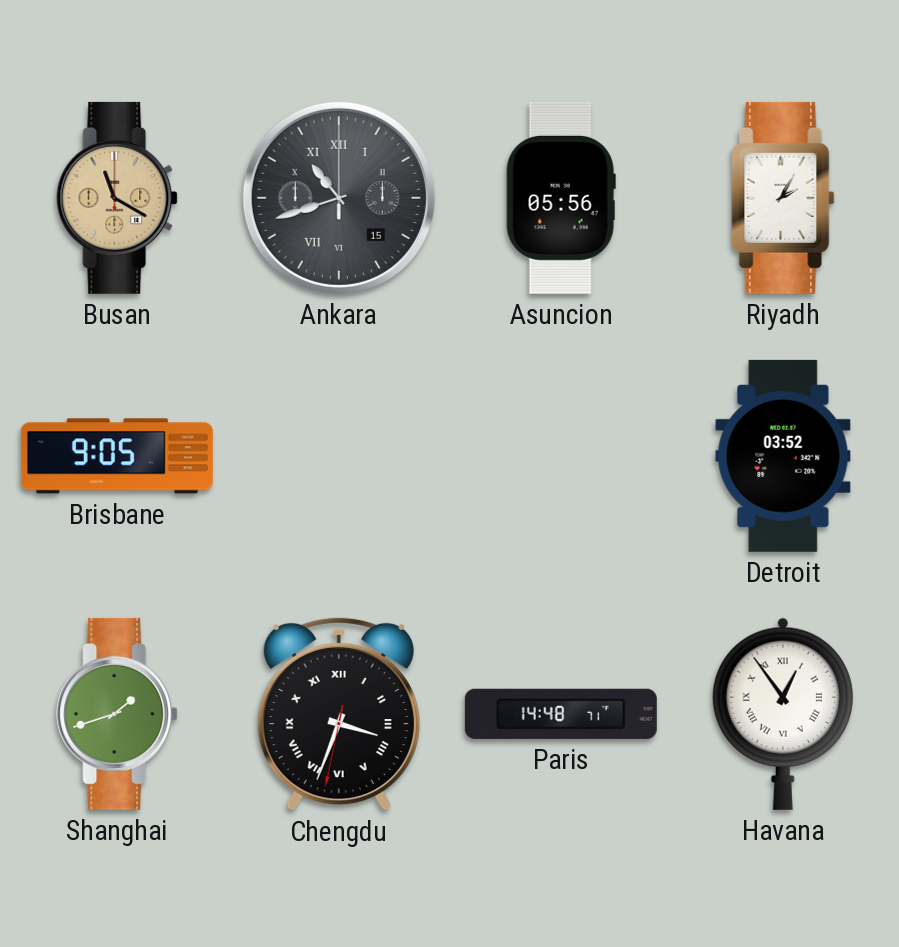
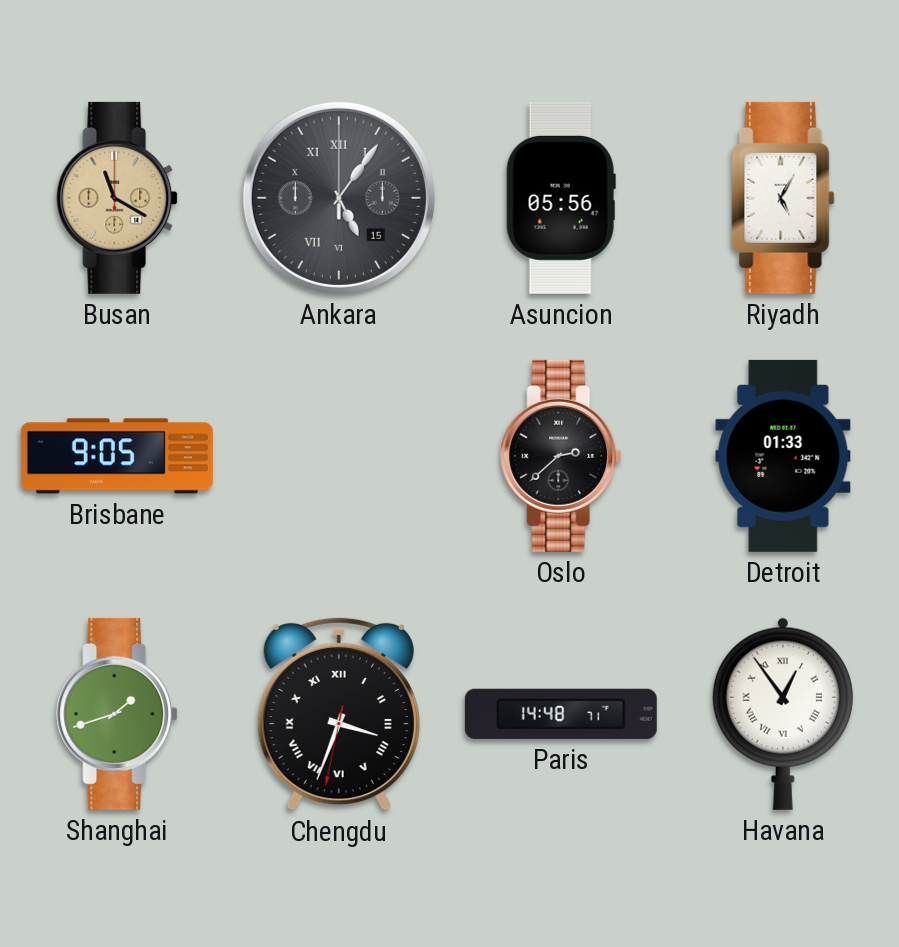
Ankara: 10:42 -> 5:06
Riyadh: 2:05 -> 5:05
Oslo: none -> 2:38
Detroit: 03:52 -> 01:33
